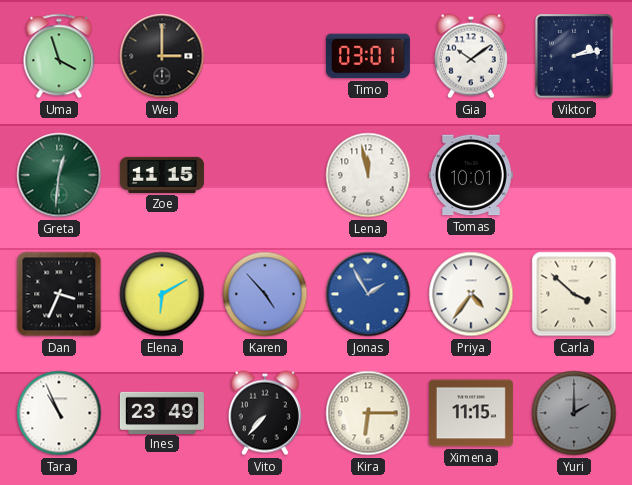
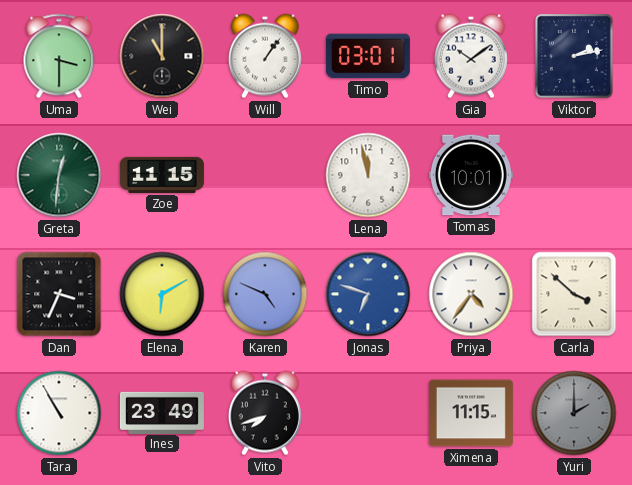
Uma: 3:57 -> 3:30
Wei: 3:00 -> 11:00
Will: none -> 1:06
Karen: 4:53 -> 4:49
Jonas: 1:55 -> 6:48
Tara: 10:56 -> 10:55
Vito: 7:37 -> 7:42
Kira: 6:15 -> none
